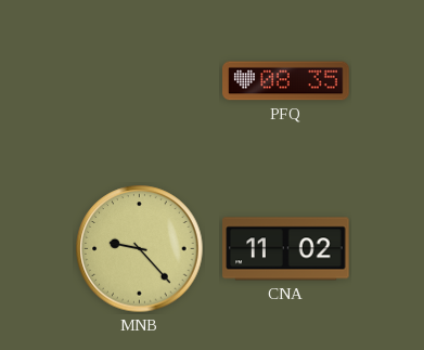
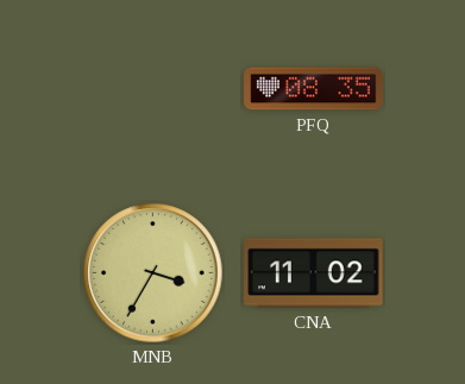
MNB: 9:23 -> 3:35
